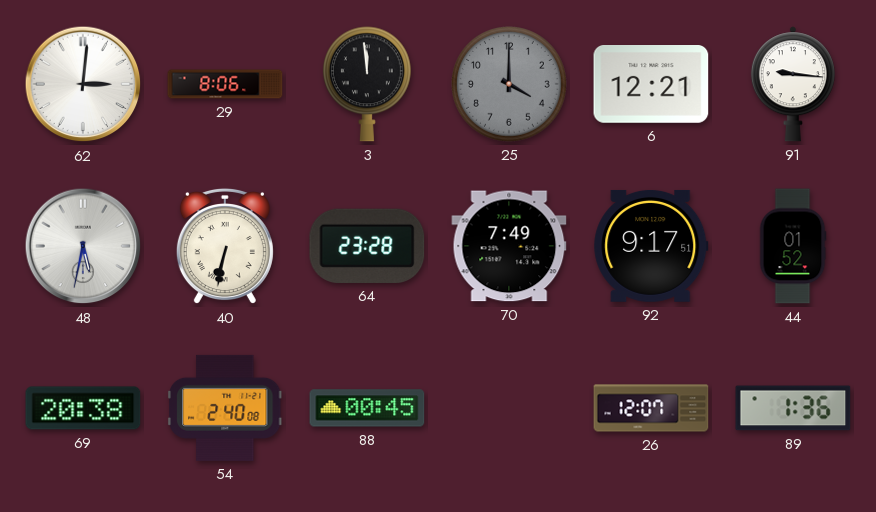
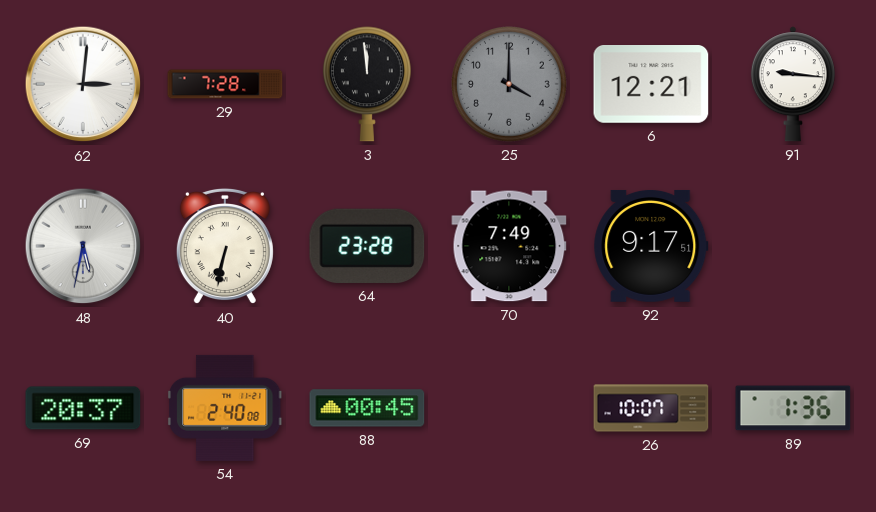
29: 8:06 -> 7:28
44: 01:52 -> none
69: 20:38 -> 20:37
26: 12:07 -> 10:07
